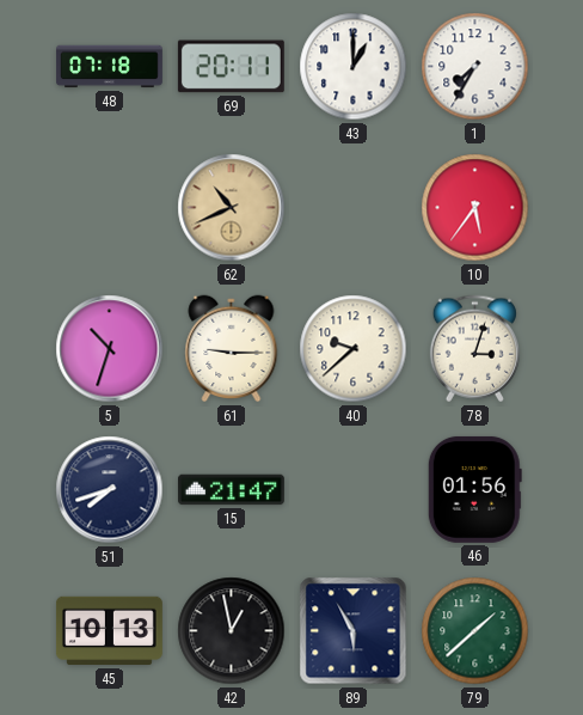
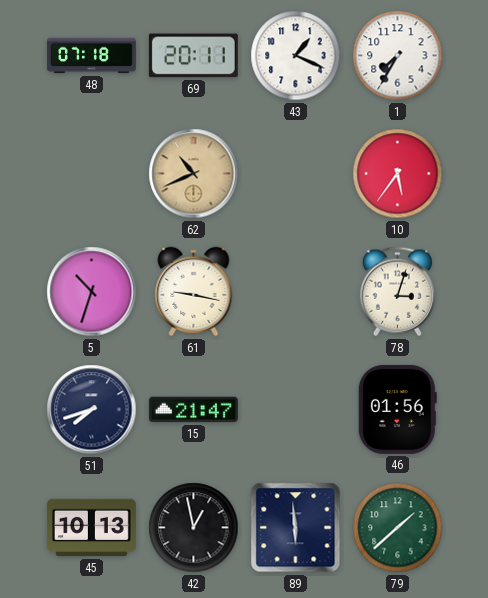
43: 1:00 -> 1:19
61: 9:15 -> 9:17
40: 9:38 -> none
89: 5:55 -> 5:59
